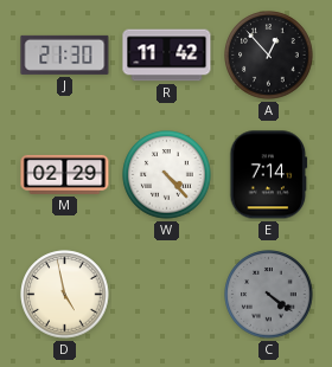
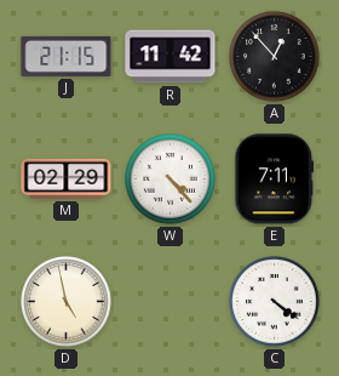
J: 21:30 -> 21:15
E: 7:14 -> 7:11
C dial: grey -> white
